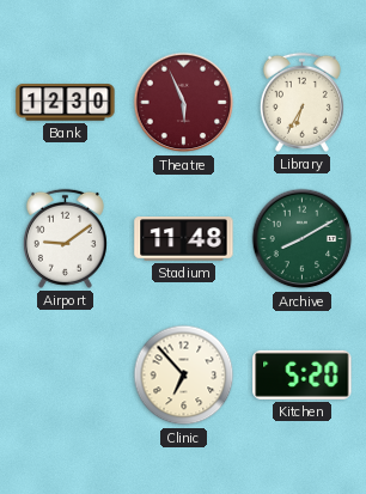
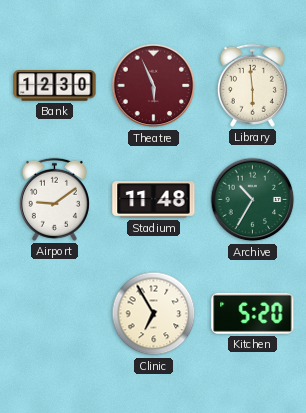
Library: 6:35 -> 5:59
Archive: 8:10 -> 10:35
Clinic: 6:53 -> 6:55
